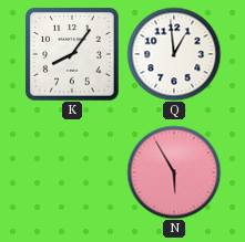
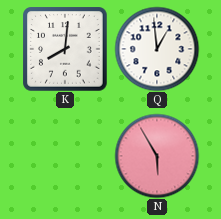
K: 8:06 -> 8:01
